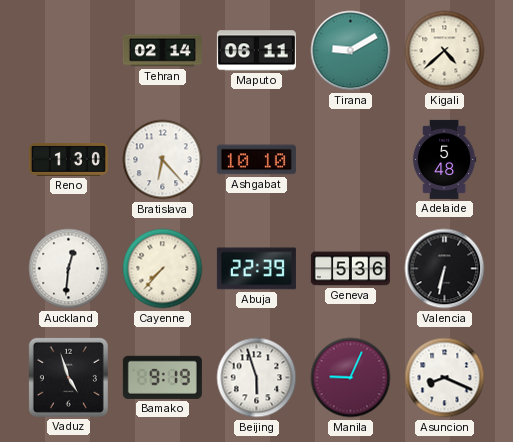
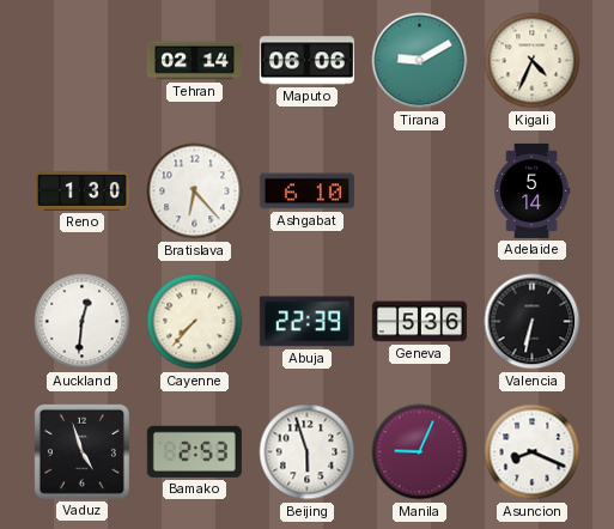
Maputo: 06:11 -> 06:06
Kigali: 4:38 -> 4:34
Ashgabat: 10:10 -> 6:10
Adelaide: 5:48 -> 5:14
Bamako: 9:19 -> 2:53
